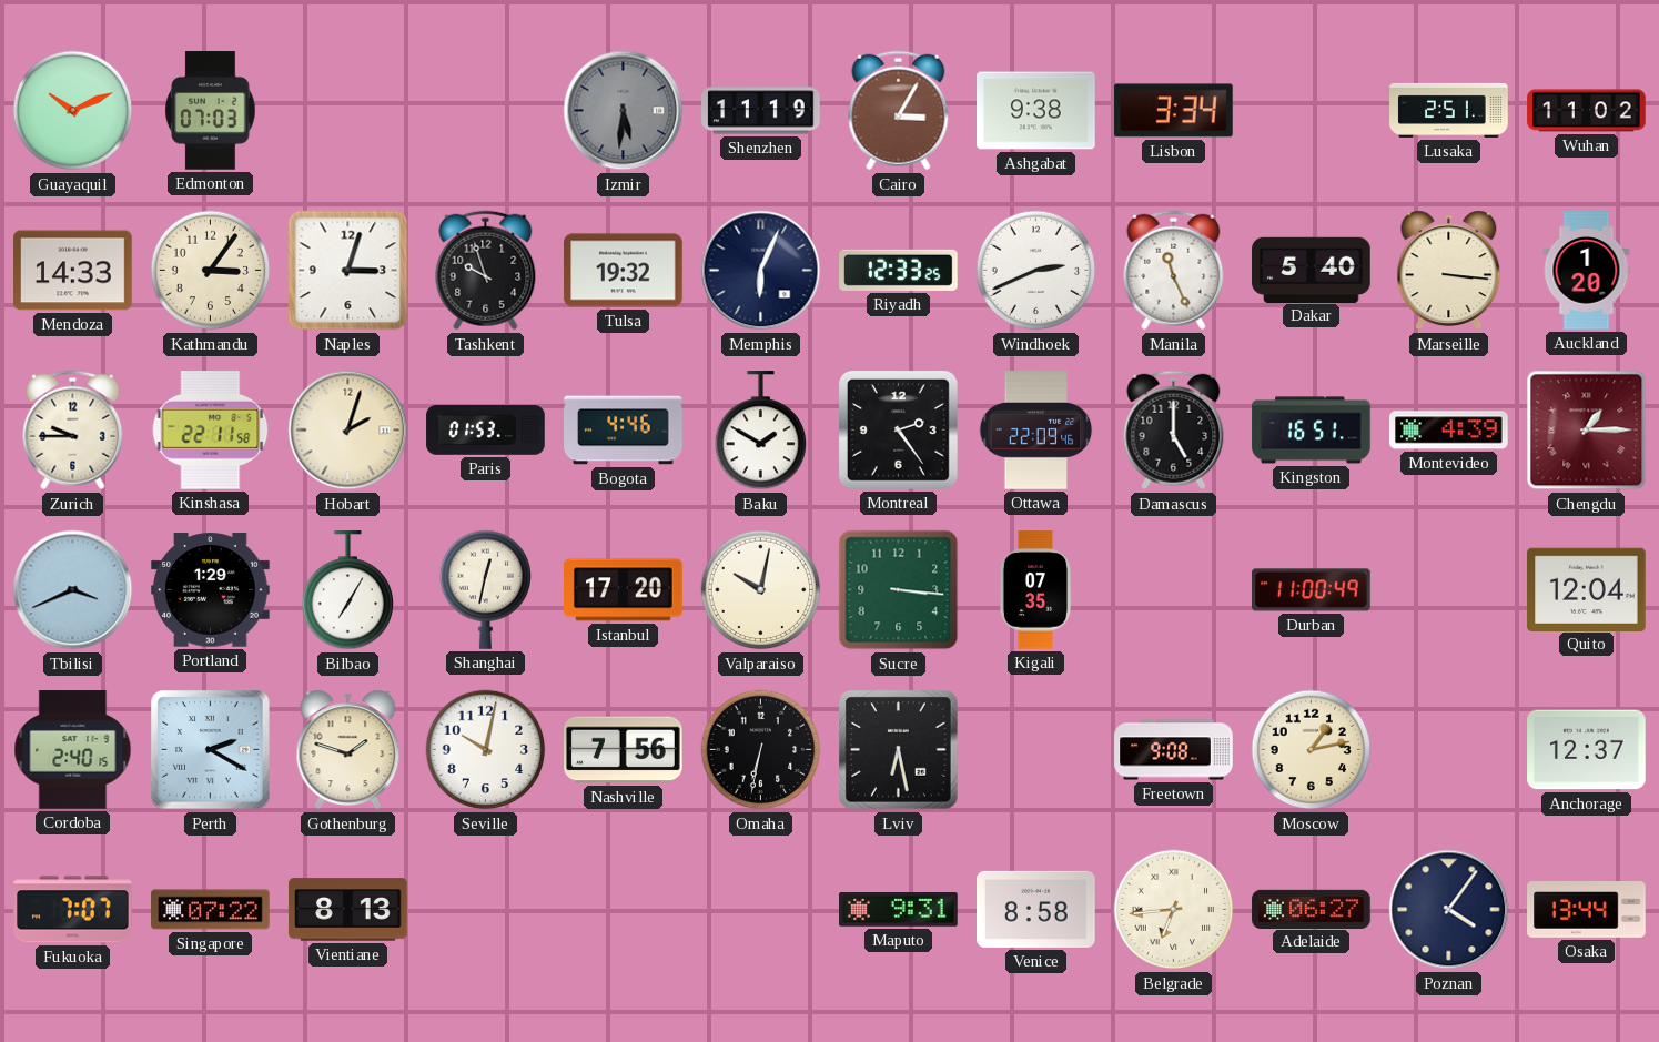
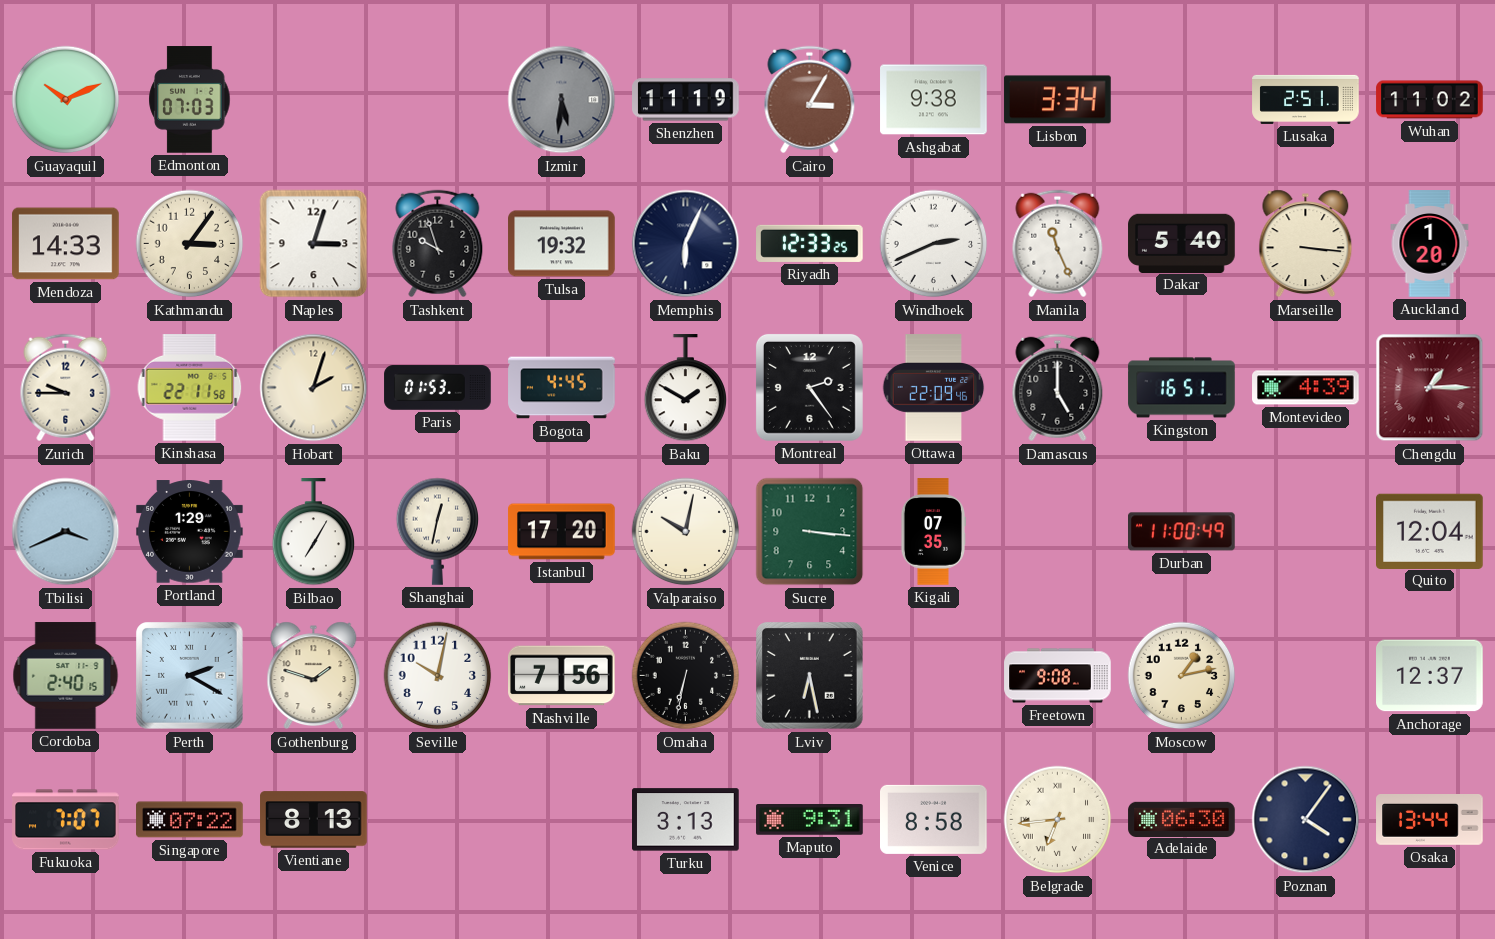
Bogota: 4:46 -> 4:45
Turku: none -> 3:13
Adelaide: 06:27 -> 06:30
